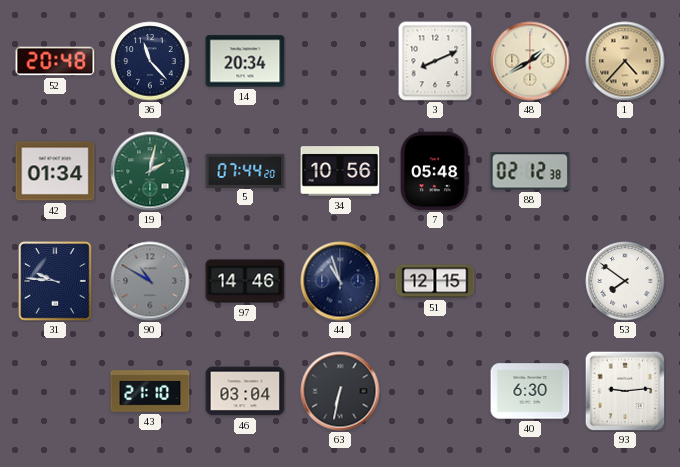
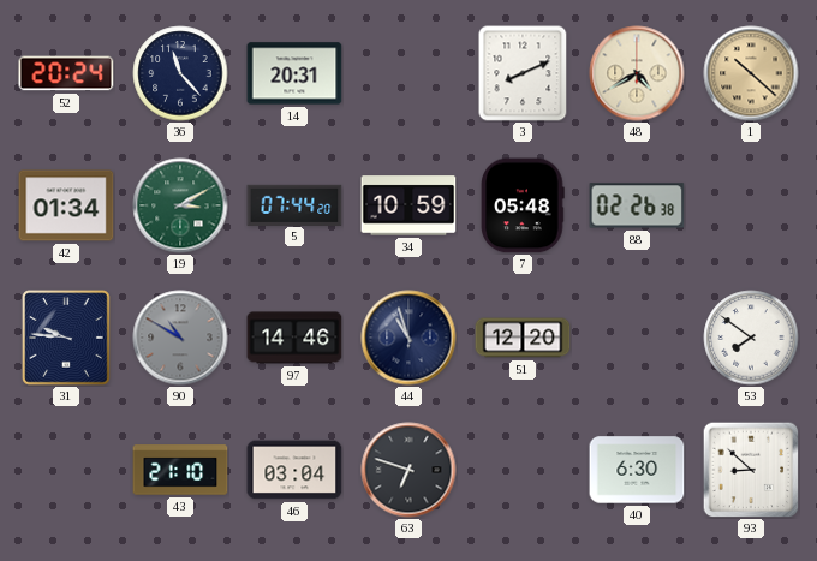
52: 20:48 -> 20:24
14: 20:34 -> 20:31
48: 1:40 -> 4:40
1: 4:37 -> 10:22
19: 2:02 -> 3:10
34: 10:56 -> 10:59
88: 02:12 -> 02:26
51: 12:15 -> 12:20
63: 6:32 -> 6:48
93: 9:14 -> 8:52
